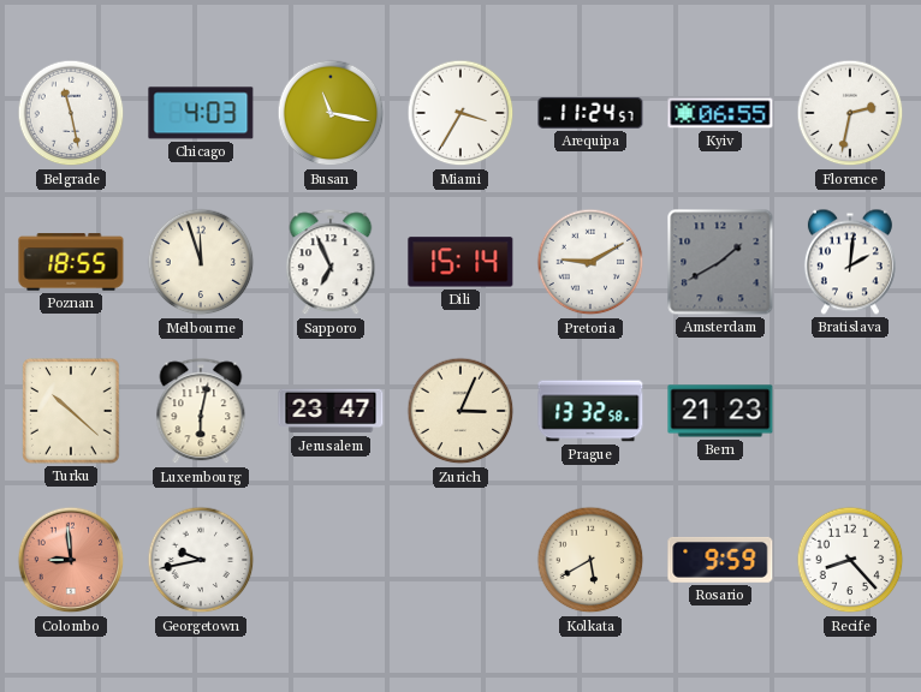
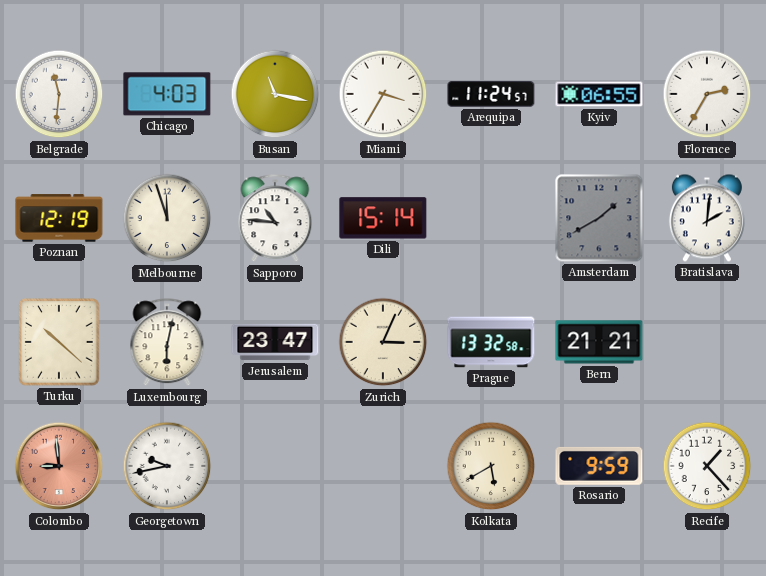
Belgrade: 11:28 -> 11:31
Florence: 2:32 -> 2:35
Poznan: 18:55 -> 12:19
Sapporo: 6:56 -> 10:46
Pretoria: 9:10 -> none
Bern: 21:23 -> 21:21
Recife: 8:23 -> 1:23
